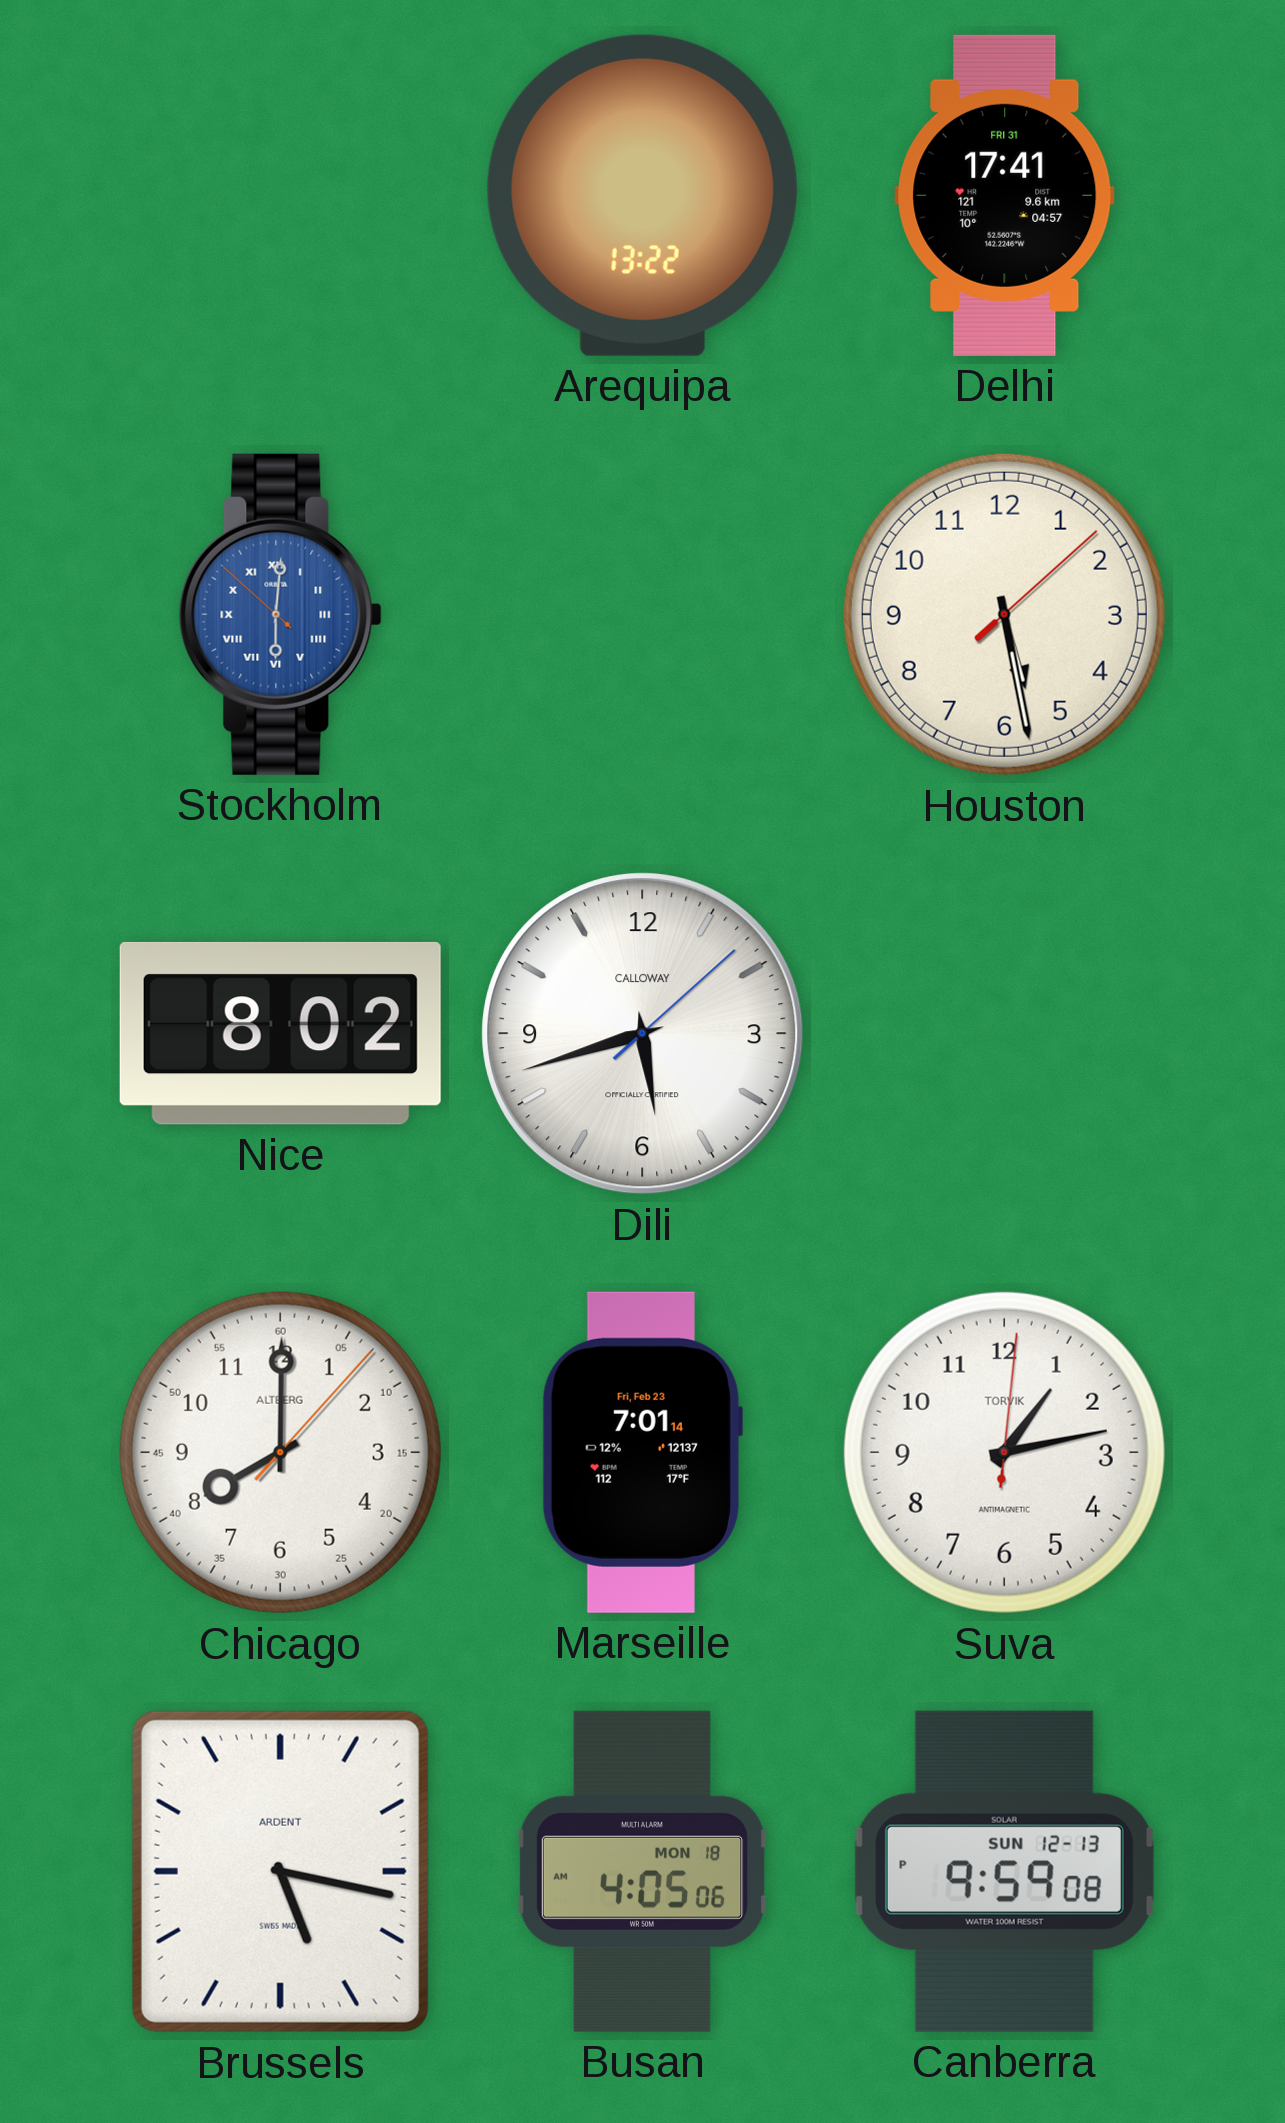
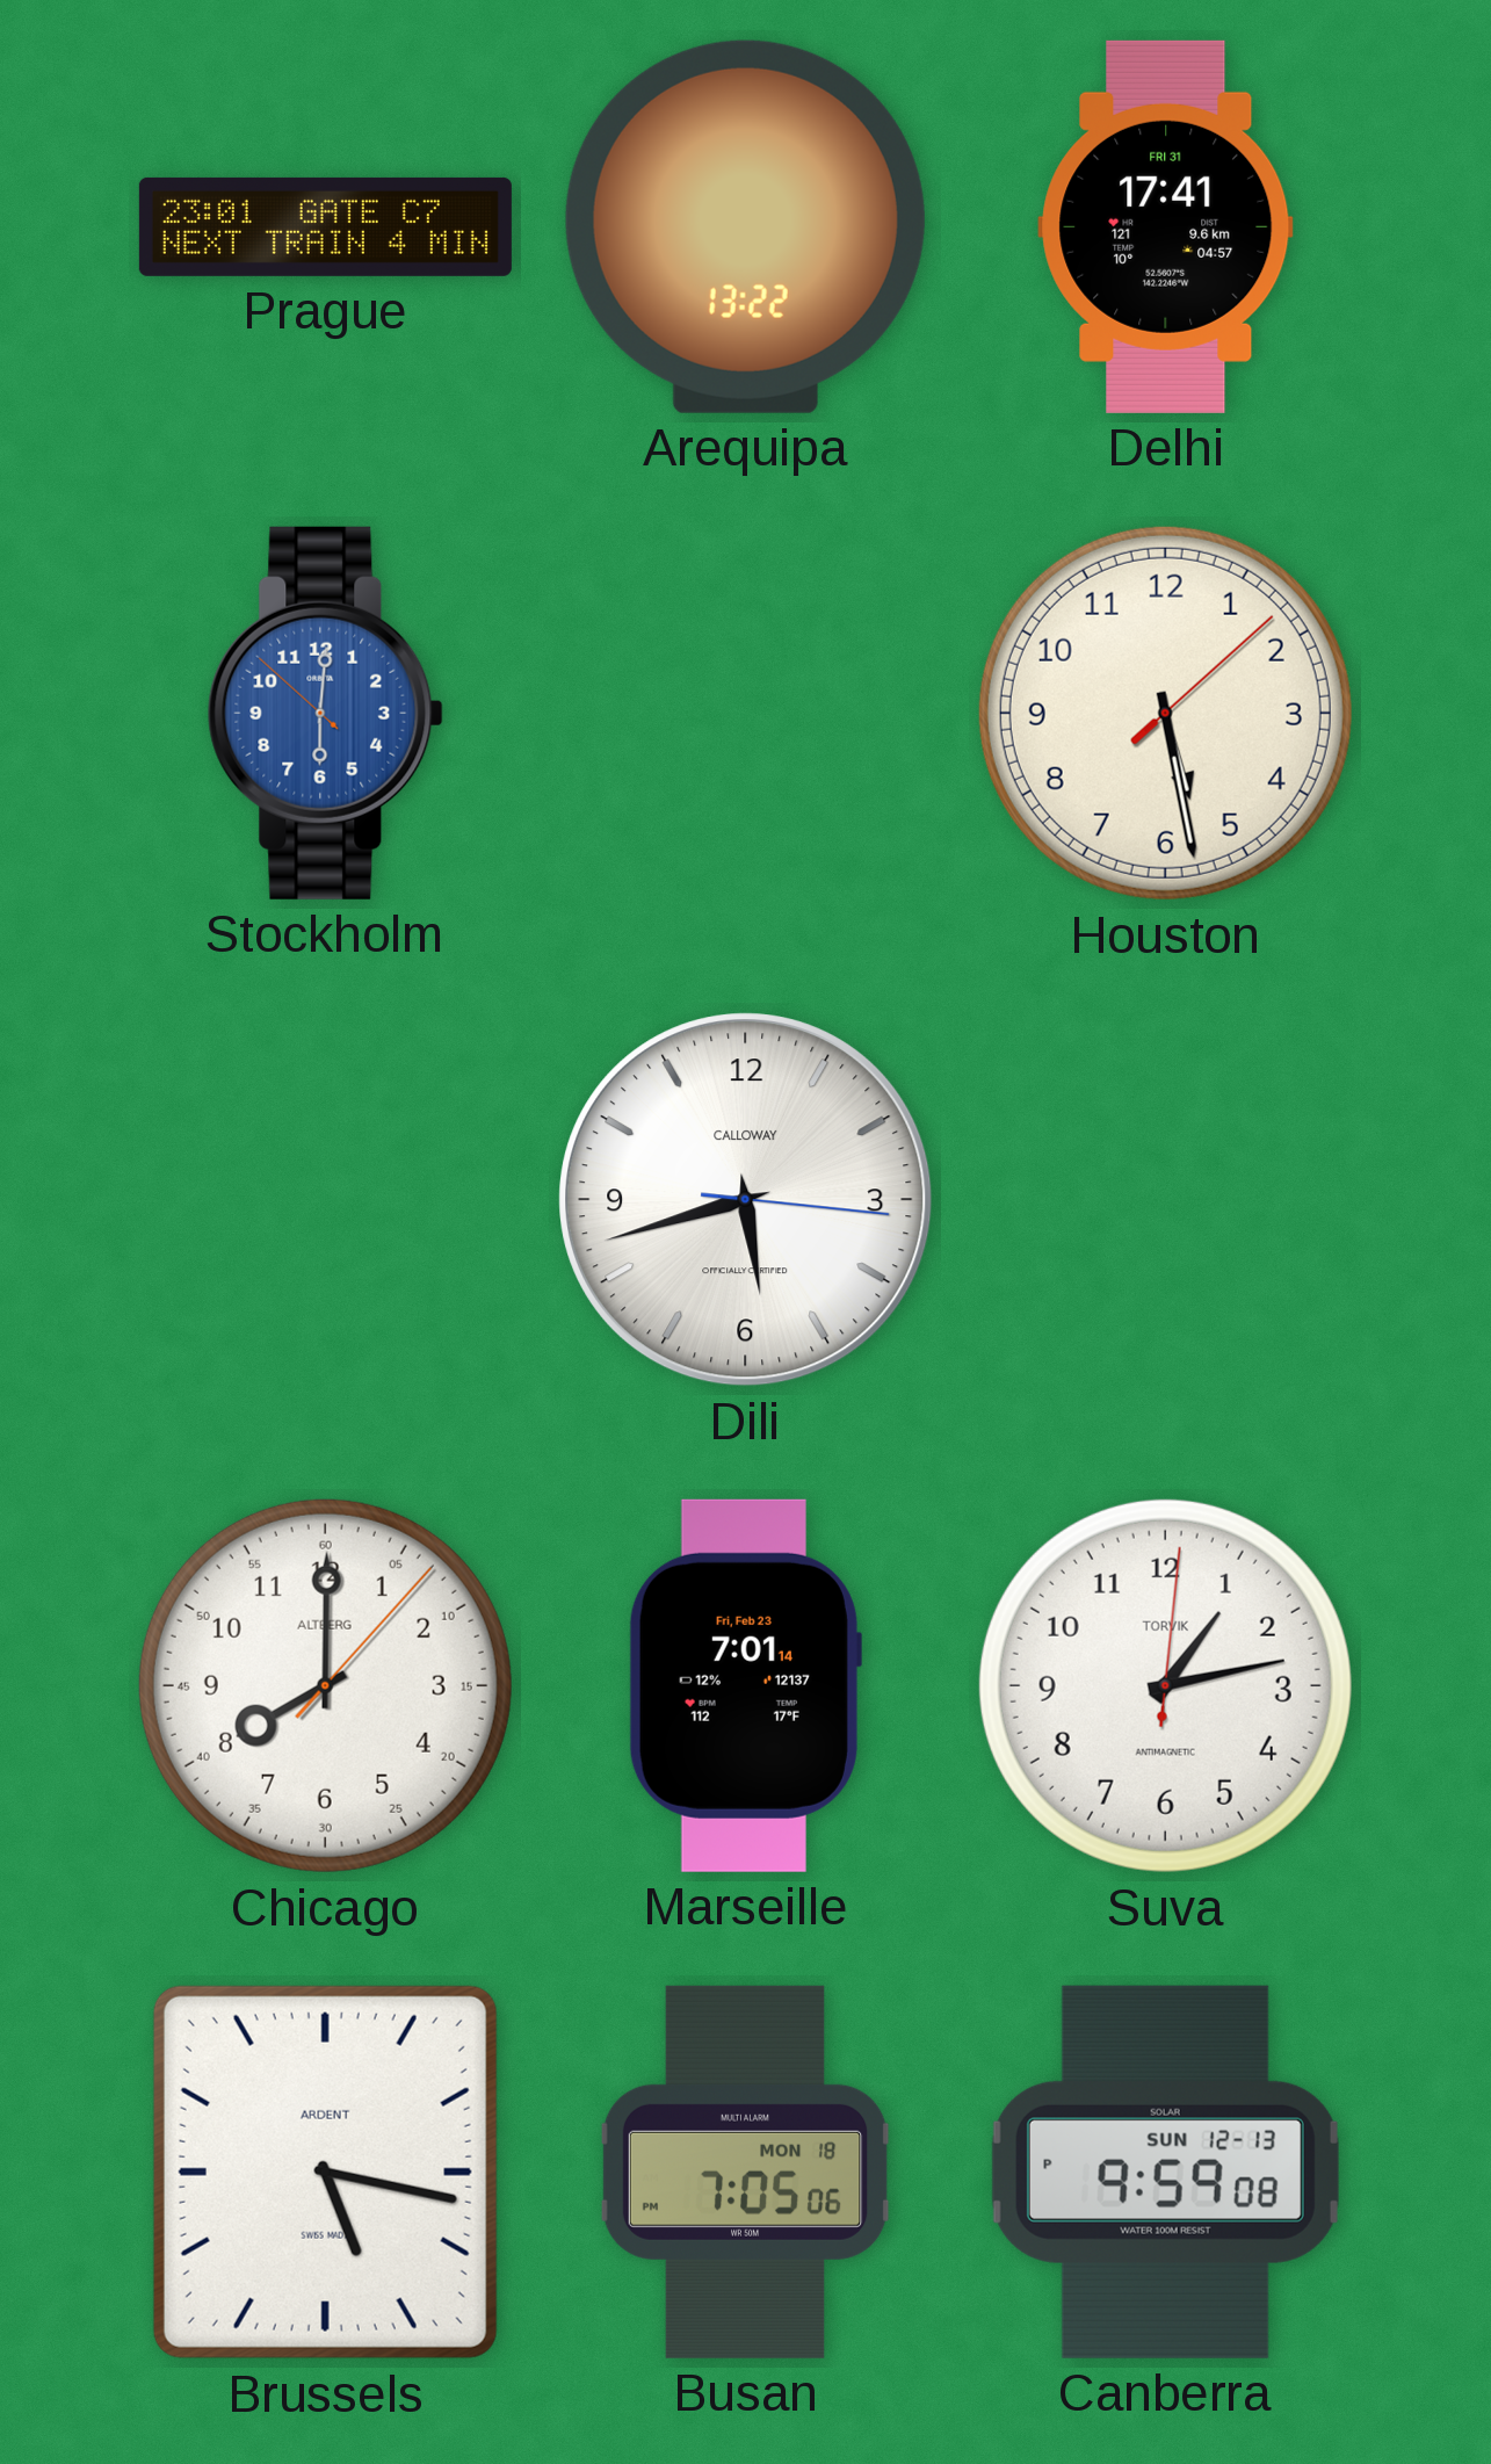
Prague: none -> 23:01
Stockholm numerals: Roman -> Arabic
Nice: 8:02 -> none
Dili: 5:42:08 -> 5:42:16
Busan: 4:05 -> 7:05
